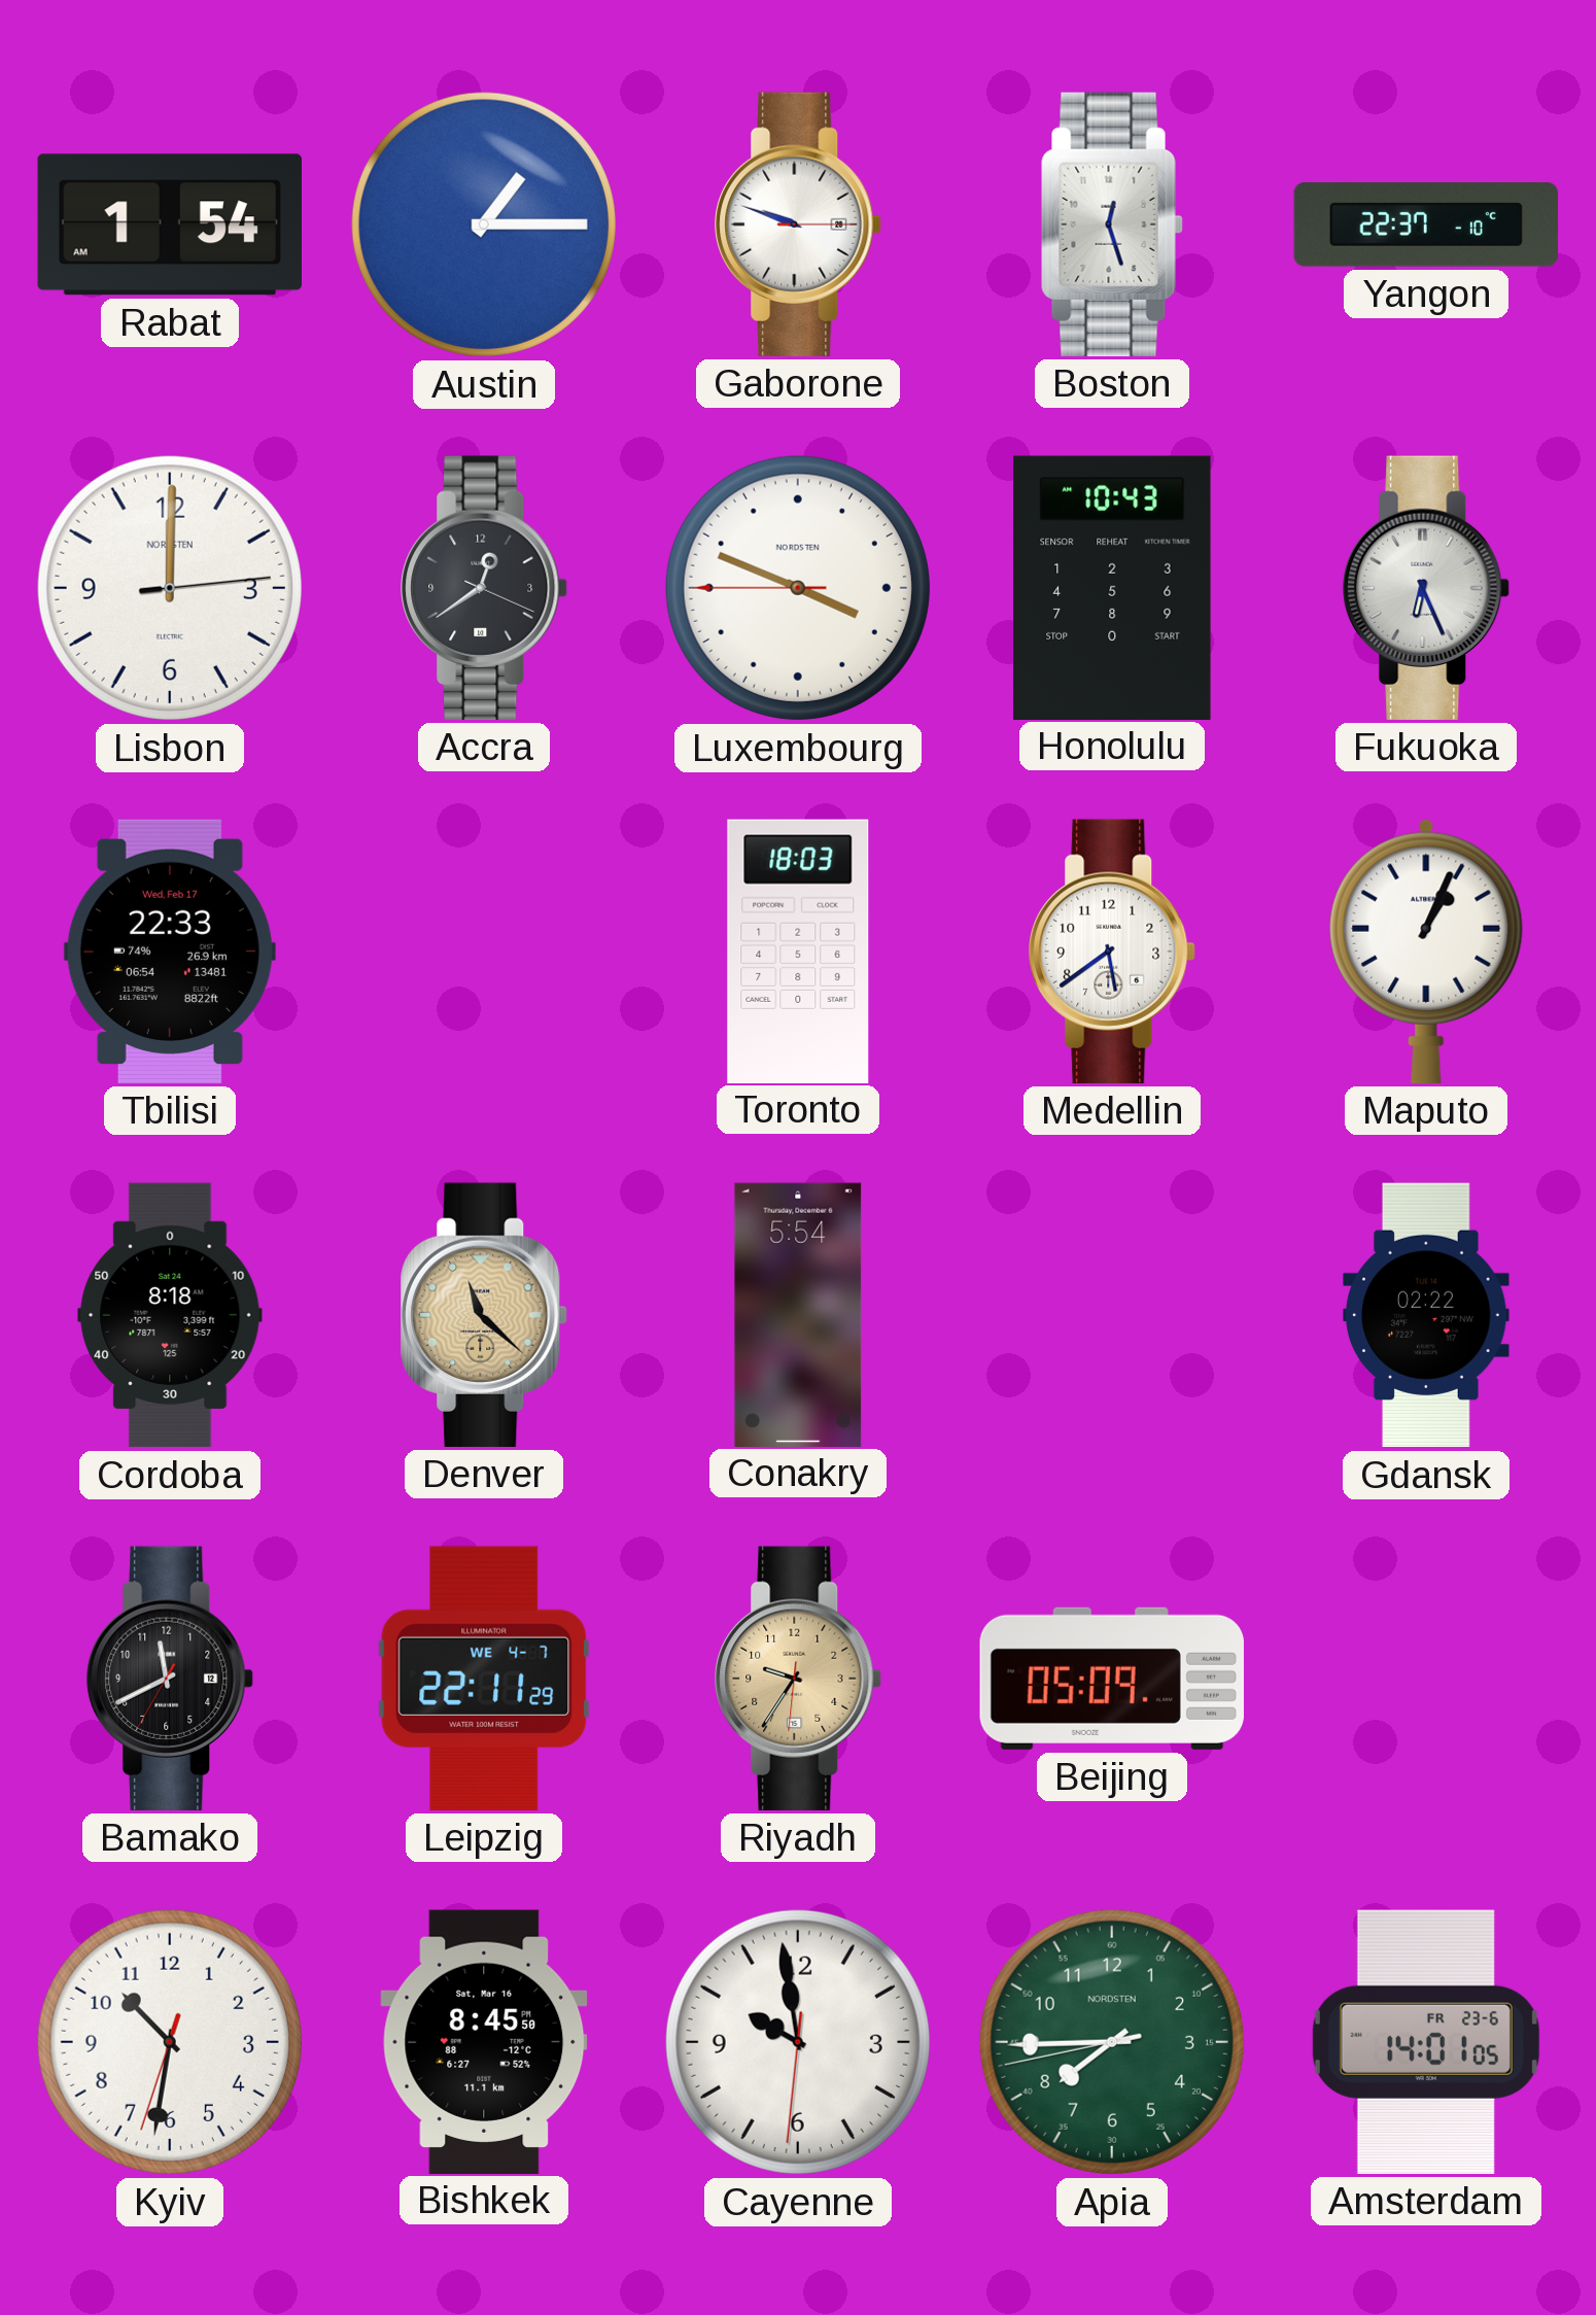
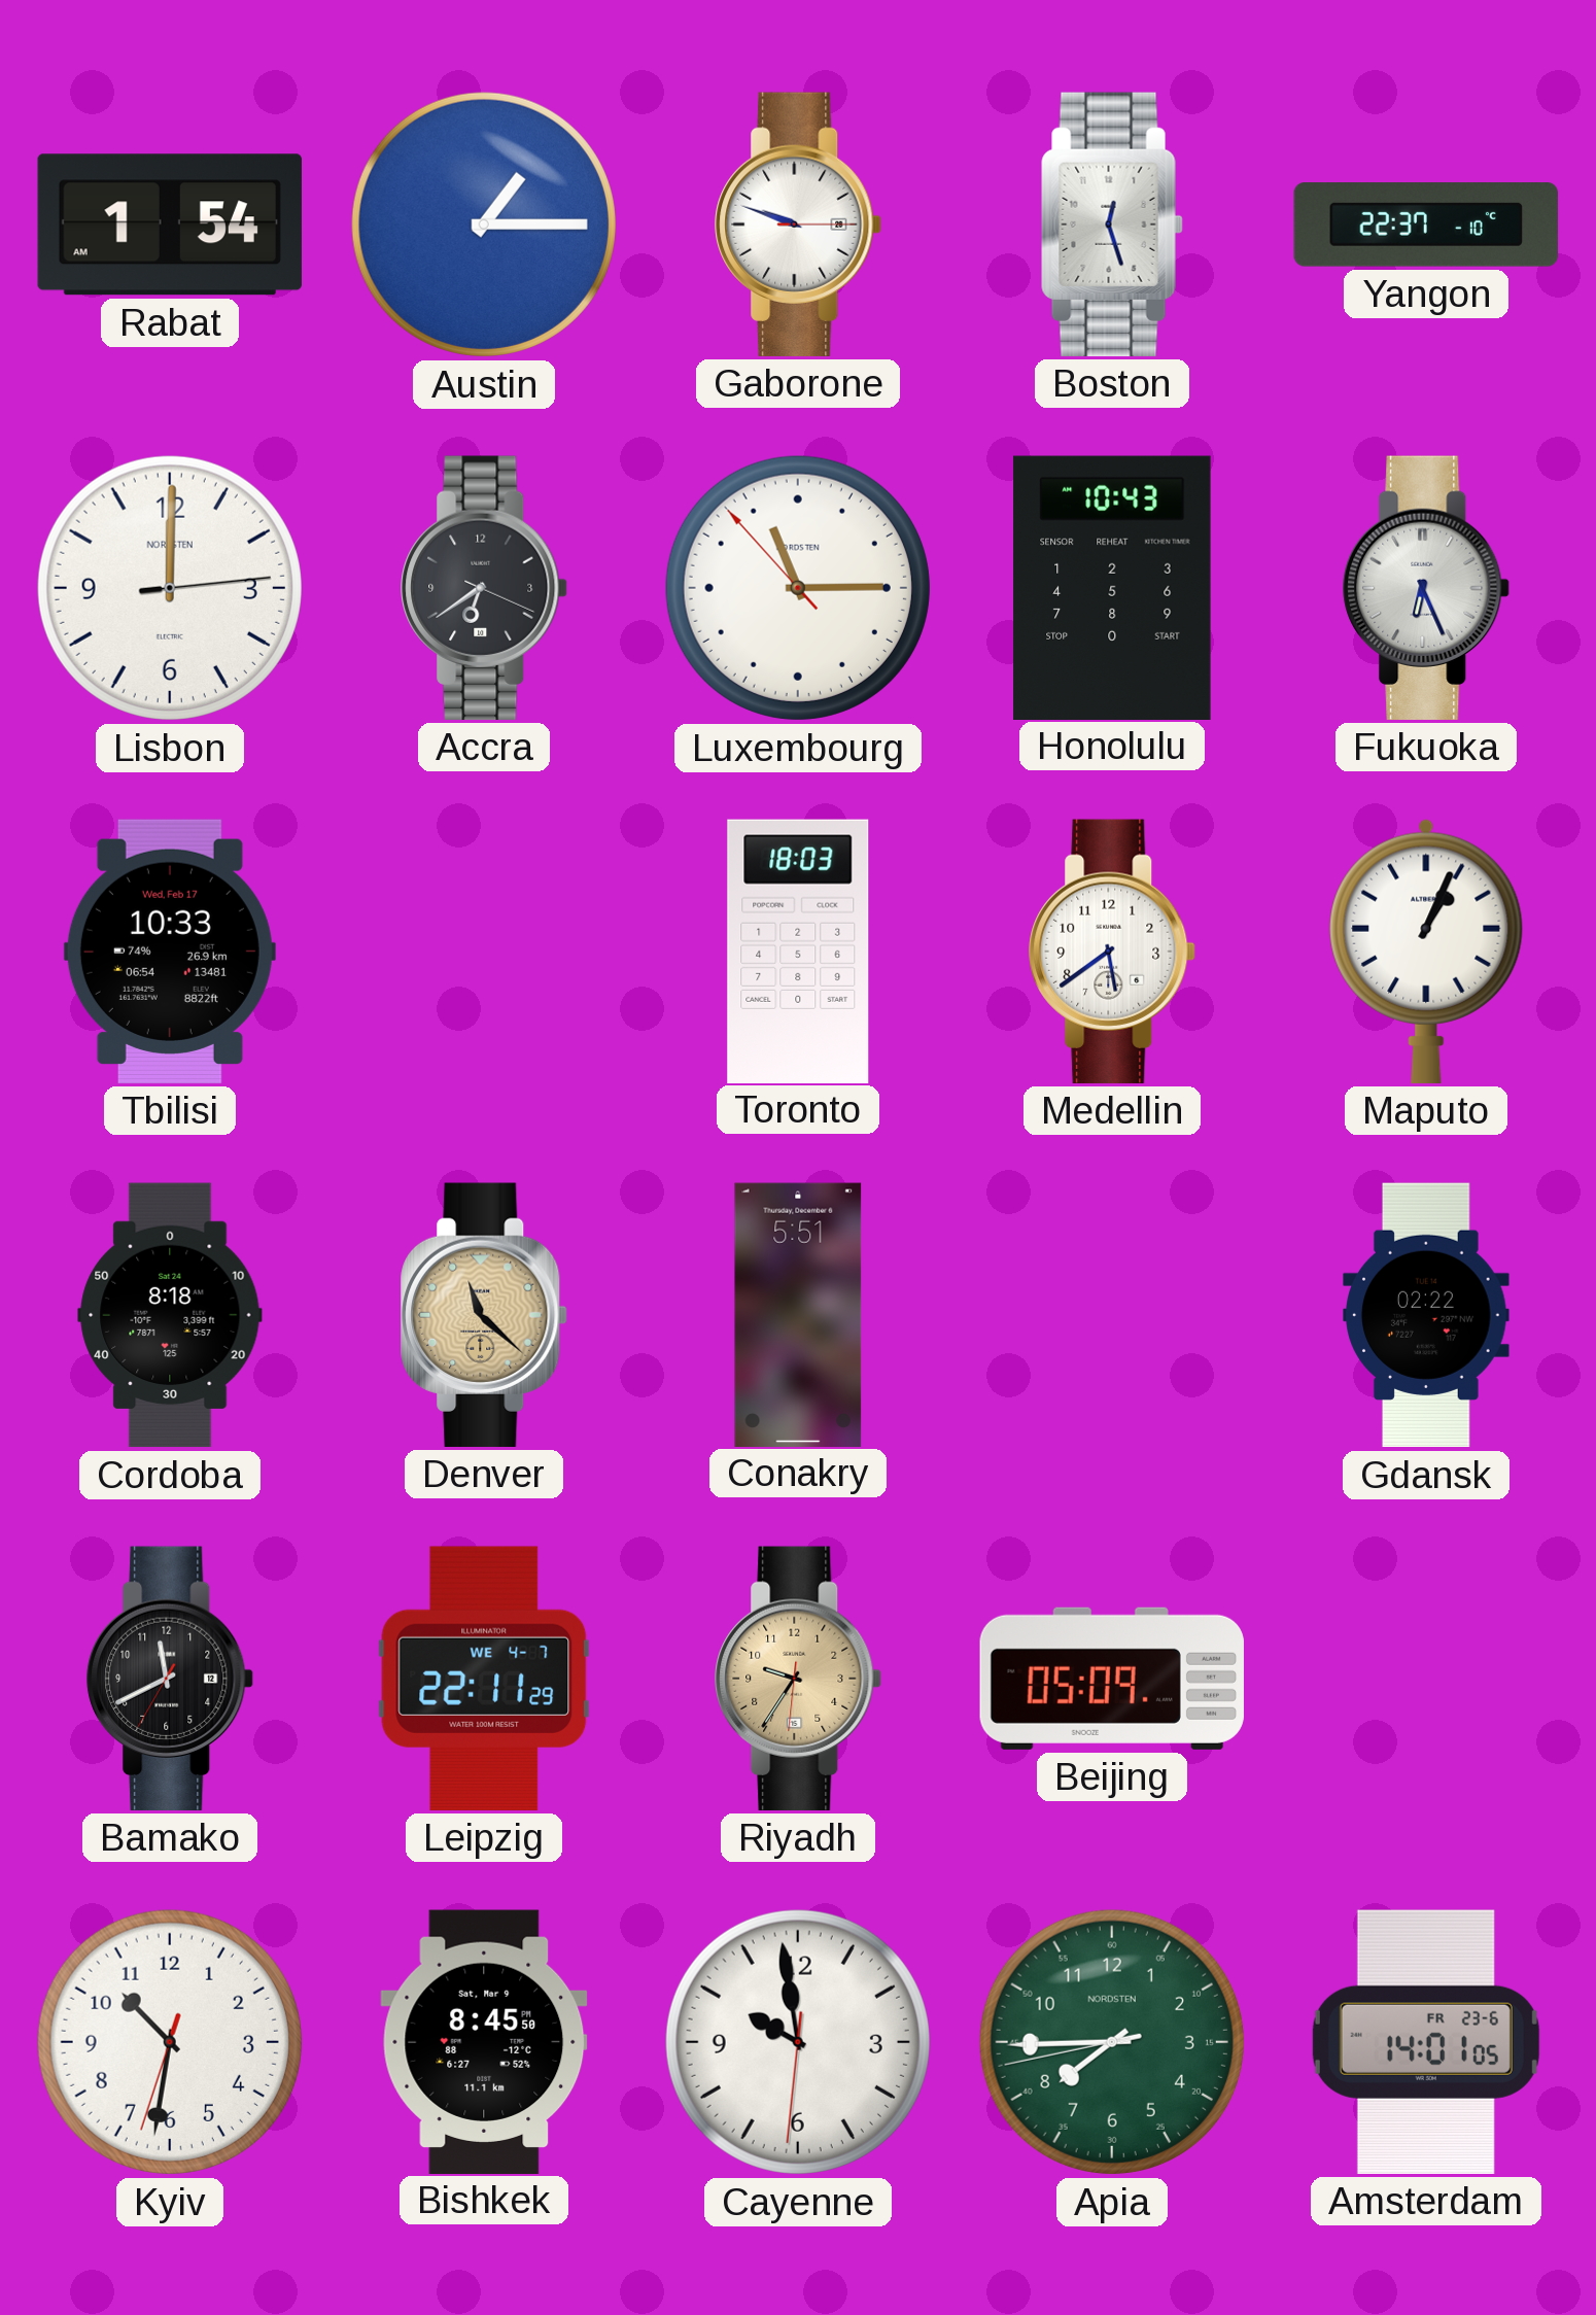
Accra: 12:39 -> 6:39
Luxembourg: 3:48 -> 11:14
Tbilisi: 22:33 -> 10:33
Conakry: 5:54 -> 5:51
Bishkek date: Sat, Mar 16 -> Sat, Mar 9
